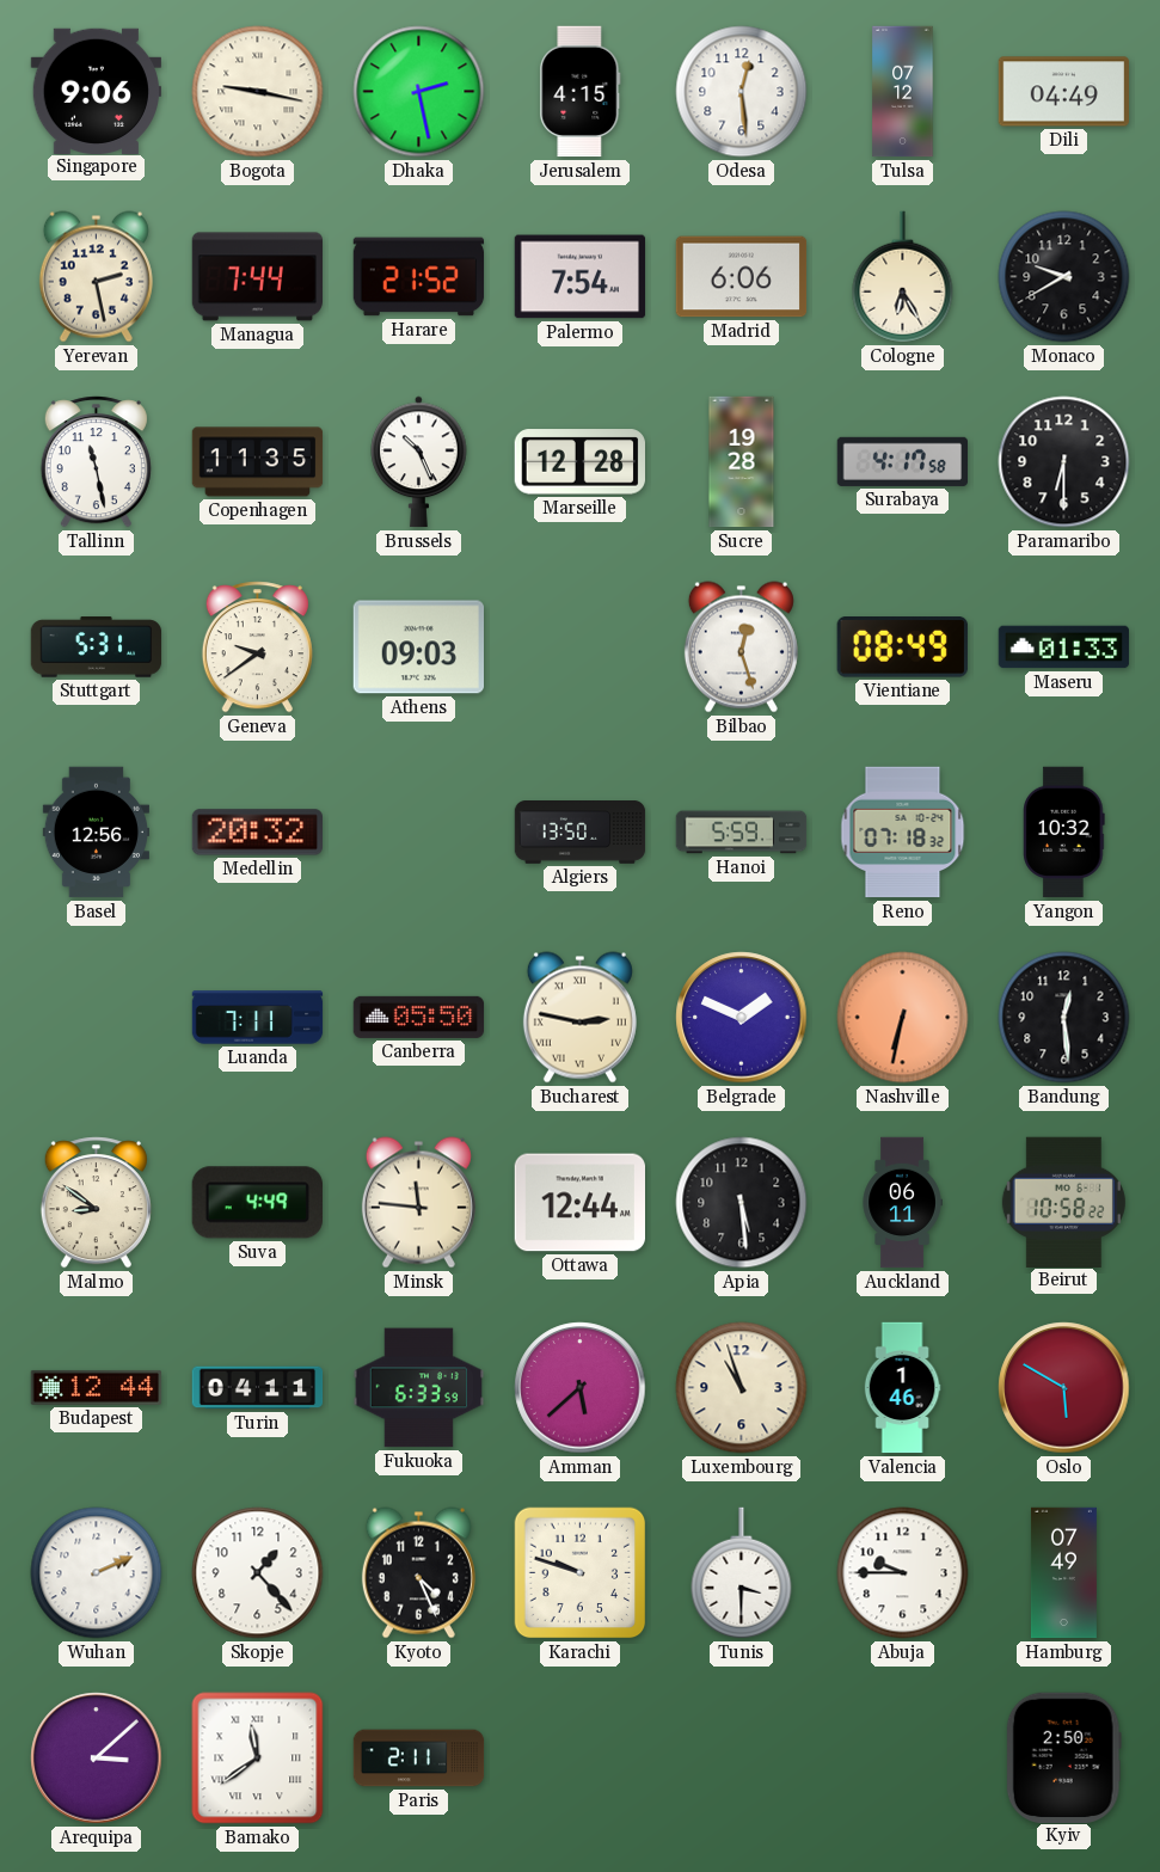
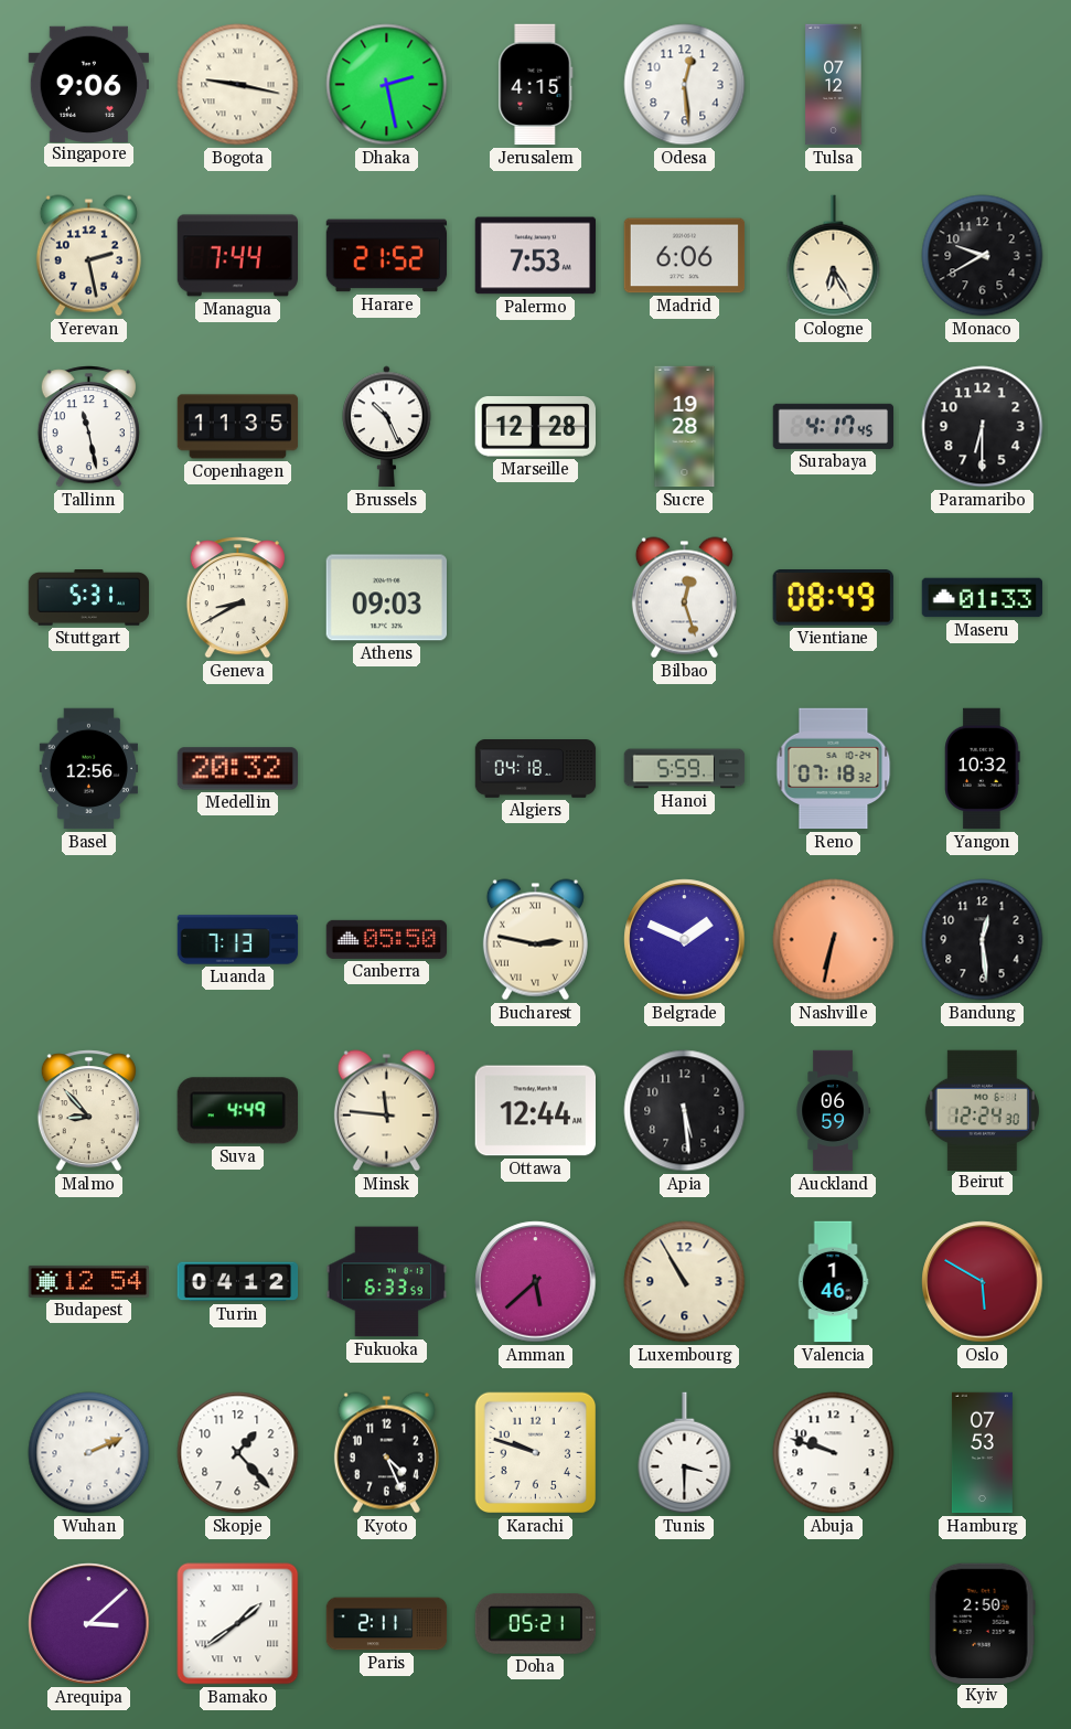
Dili: 04:49 -> none
Palermo: 7:54 -> 7:53
Surabaya: 4:17:58 -> 4:17:45
Geneva: 9:39 -> 8:40
Algiers: 13:50 -> 04:18
Luanda: 7:11 -> 7:13
Malmo: 8:51 -> 8:53
Auckland: 06:11 -> 06:59
Beirut: 10:58 -> 12:24
Budapest: 12:44 -> 12:54
Turin: 04:11 -> 04:12
Luxembourg: 10:57 -> 10:55
Abuja: 9:45 -> 9:48
Hamburg: 07:49 -> 07:53
Bamako: 11:39 -> 1:39
Doha: none -> 05:21
